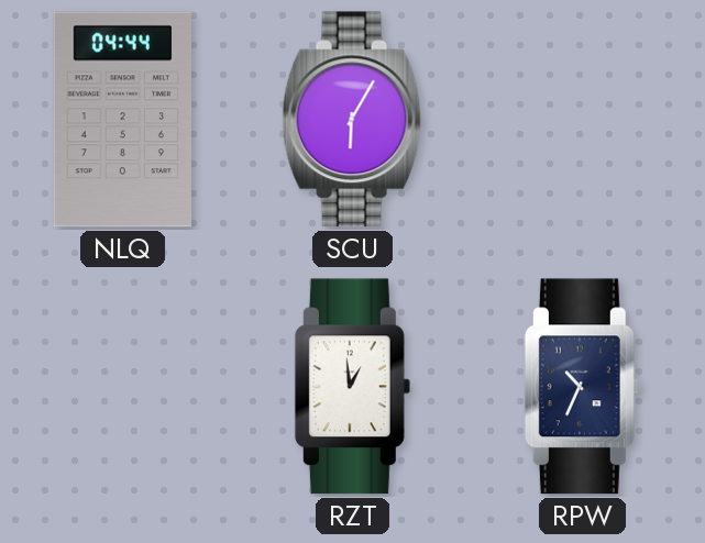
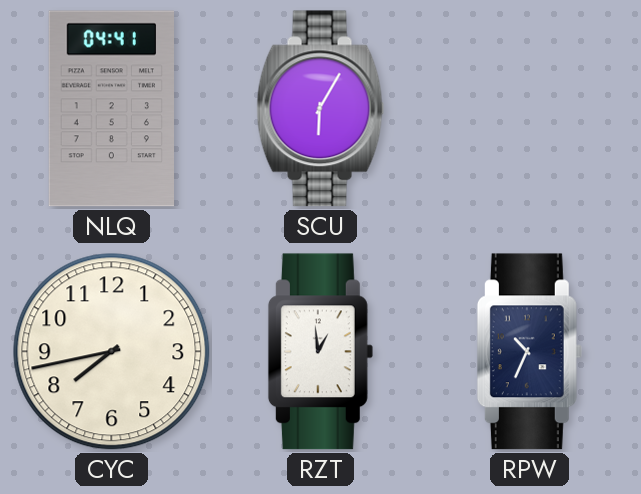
NLQ: 04:44 -> 04:41
CYC: none -> 7:43
